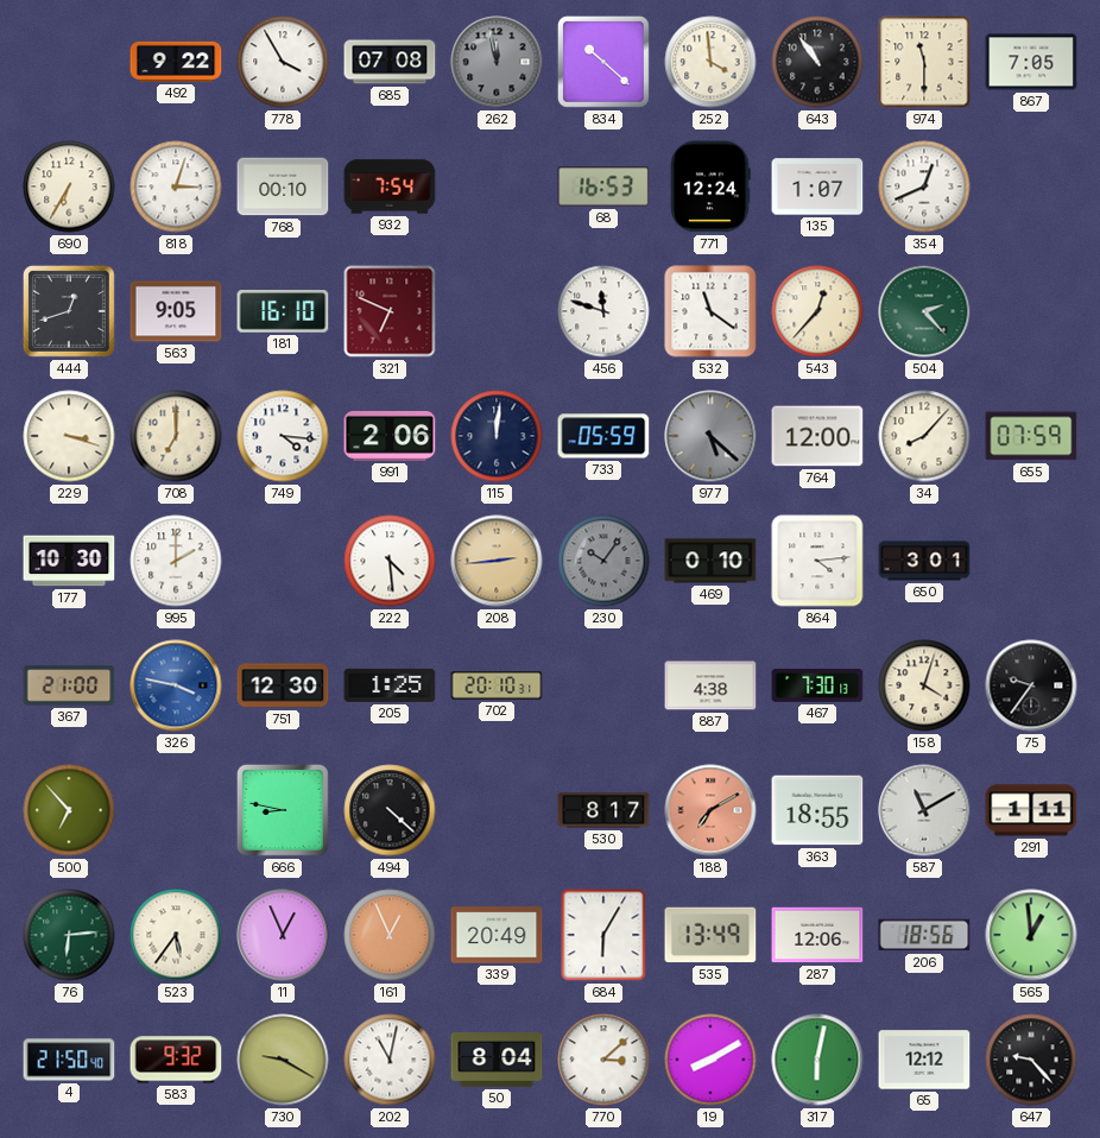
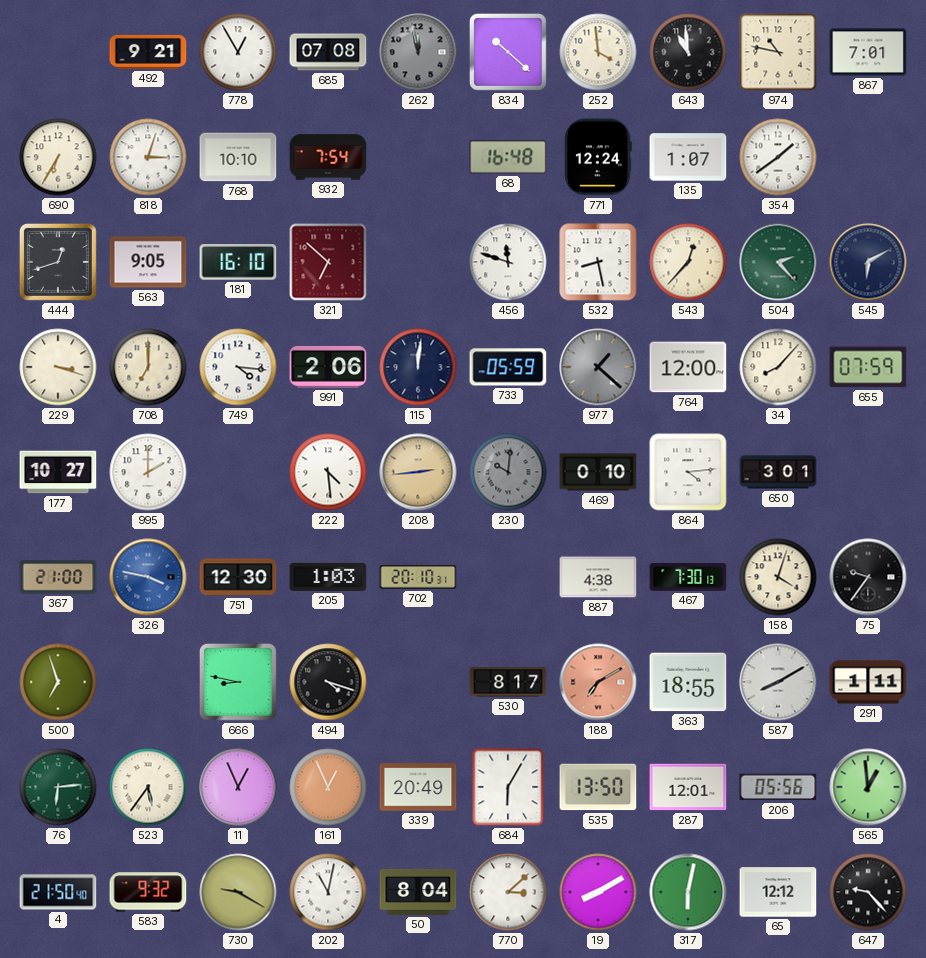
492: 9:22 -> 9:21
778: 3:55 -> 12:55
643: 10:54 -> 10:59
974: 11:30 -> 10:47
867: 7:05 -> 7:01
768: 00:10 -> 10:10
68: 16:53 -> 16:48
354: 12:41 -> 1:39
321: 6:49 -> 6:52
532: 11:21 -> 8:28
545: none -> 6:10
977: 5:22 -> 1:22
177: 10:30 -> 10:27
230: 10:06 -> 10:01
205: 1:25 -> 1:03
500: 6:53 -> 6:57
494: 4:22 -> 4:18
587: 11:10 -> 8:10
535: 13:49 -> 13:50
287: 12:06 -> 12:01
206: 18:56 -> 05:56
